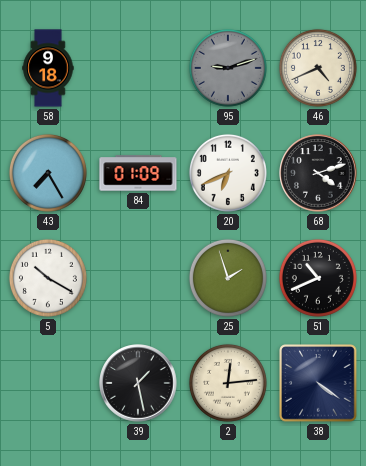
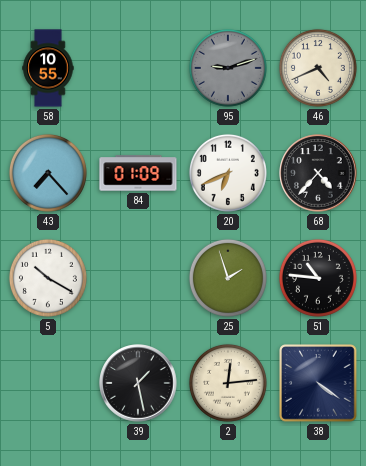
58: 9:18 -> 10:55
43: 7:25 -> 7:23
68: 4:12 -> 4:37
51: 10:41 -> 10:46
